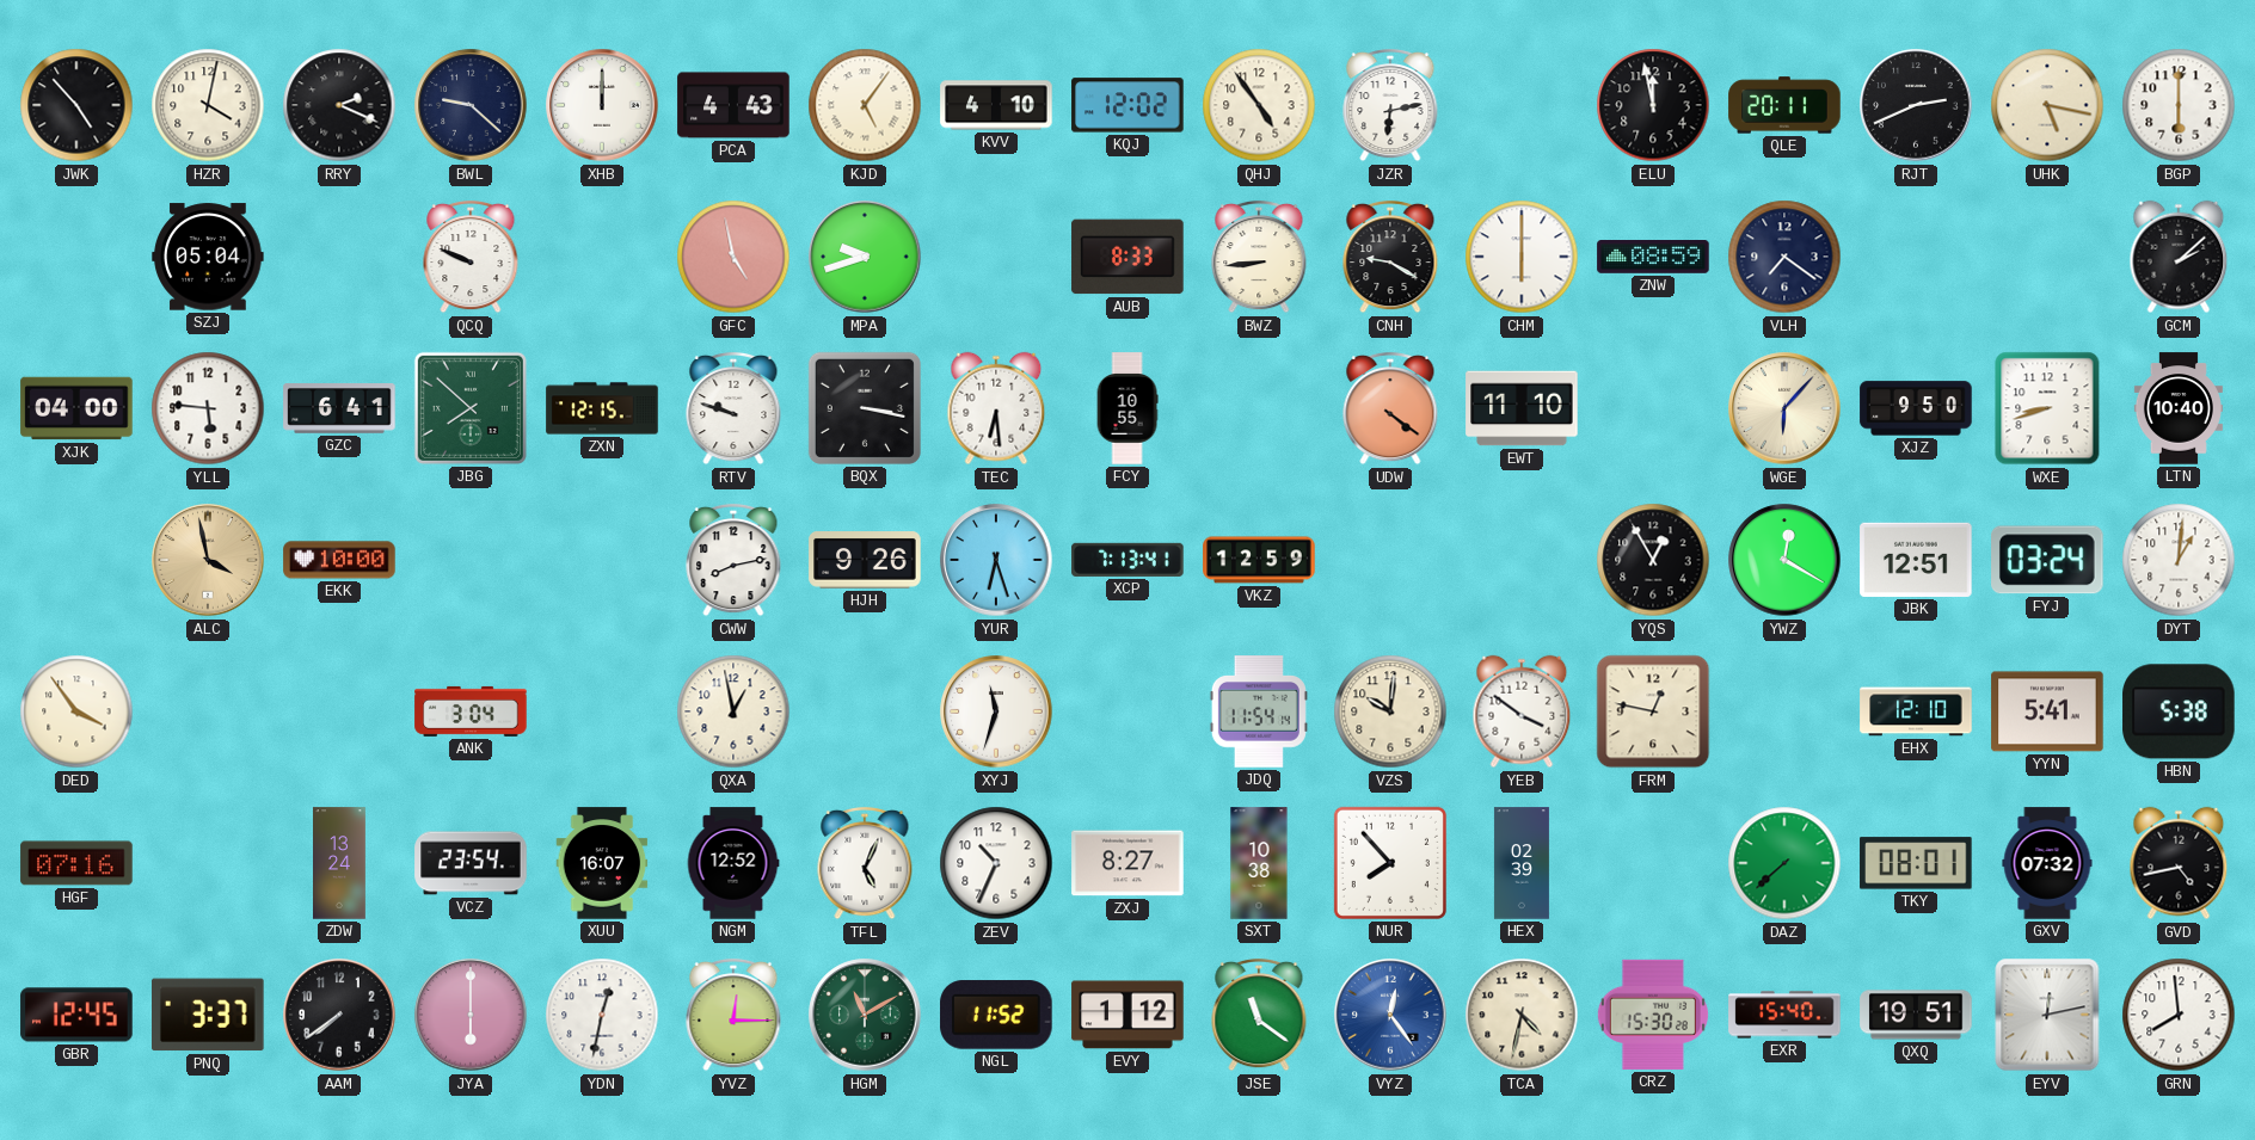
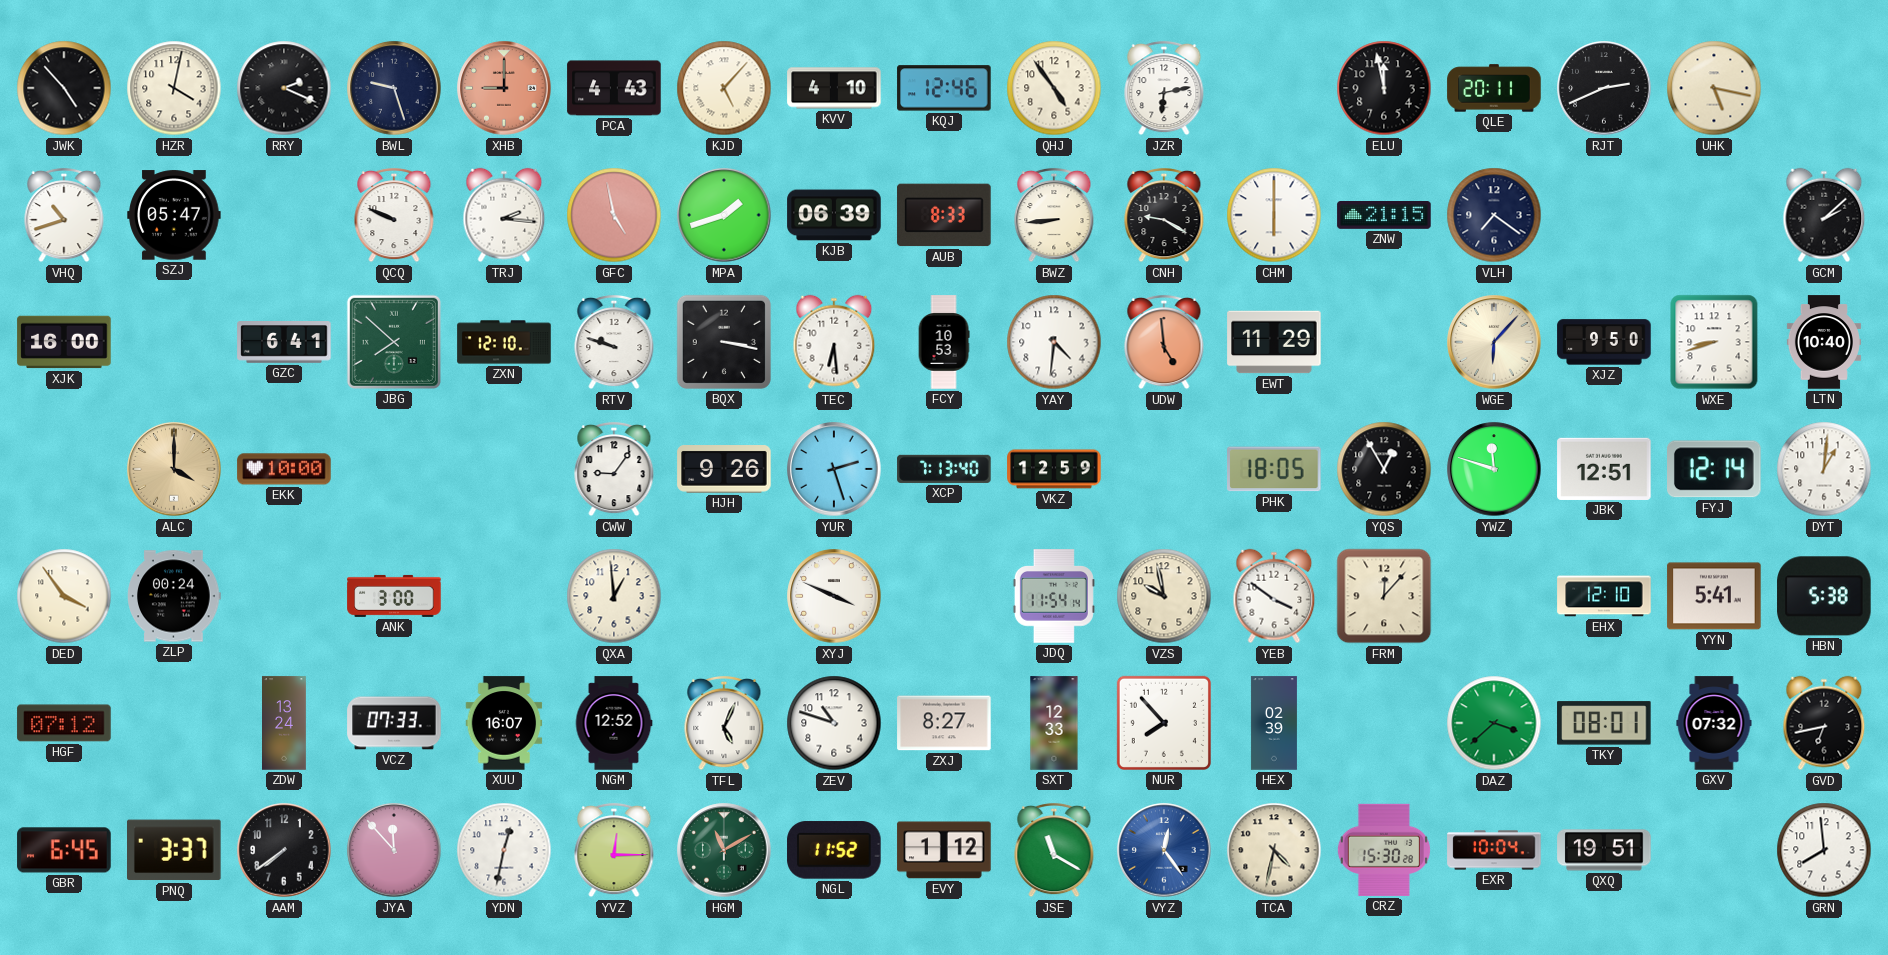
BWL: 9:22 -> 9:27
XHB: 12:00 -> 9:00
XHB dial: white -> salmon
KJD: 5:06 -> 5:07
KQJ: 12:02 -> 12:46
BGP: 6:00 -> none
VHQ: none -> 10:42
SZJ: 05:04 -> 05:47
TRJ: none -> 2:16
MPA: 9:42 -> 1:42
KJB: none -> 06:39
ZNW: 08:59 -> 21:15
XJK: 04:00 -> 16:00
YLL: 5:46 -> none
ZXN: 12:15 -> 12:10
FCY: 10:55 -> 10:53
YAY: none -> 4:31
UDW: 4:21 -> 4:59
EWT: 11:10 -> 11:29
ALC: 3:58 -> 4:00
CWW: 8:13 -> 9:06
YUR: 6:27 -> 2:27
XCP: 7:13:41 -> 7:13:40
PHK: none -> 18:05
YWZ: 12:20 -> 11:48
FYJ: 03:24 -> 12:14
ZLP: none -> 00:24
ANK: 3:04 -> 3:00
QXA: 12:58 -> 12:59
XYJ: 11:33 -> 3:49
VZS: 10:01 -> 9:58
FRM: 12:47 -> 12:07
HGF: 07:16 -> 07:12
VCZ: 23:54 -> 07:33
ZEV: 10:34 -> 10:48
SXT: 10:38 -> 12:33
DAZ: 7:38 -> 3:38
GVD: 4:43 -> 6:43
GBR: 12:45 -> 6:45
JYA: 6:00 -> 11:53
JSE: 11:21 -> 11:20
EXR: 15:40 -> 10:04
EYV: 12:13 -> none
